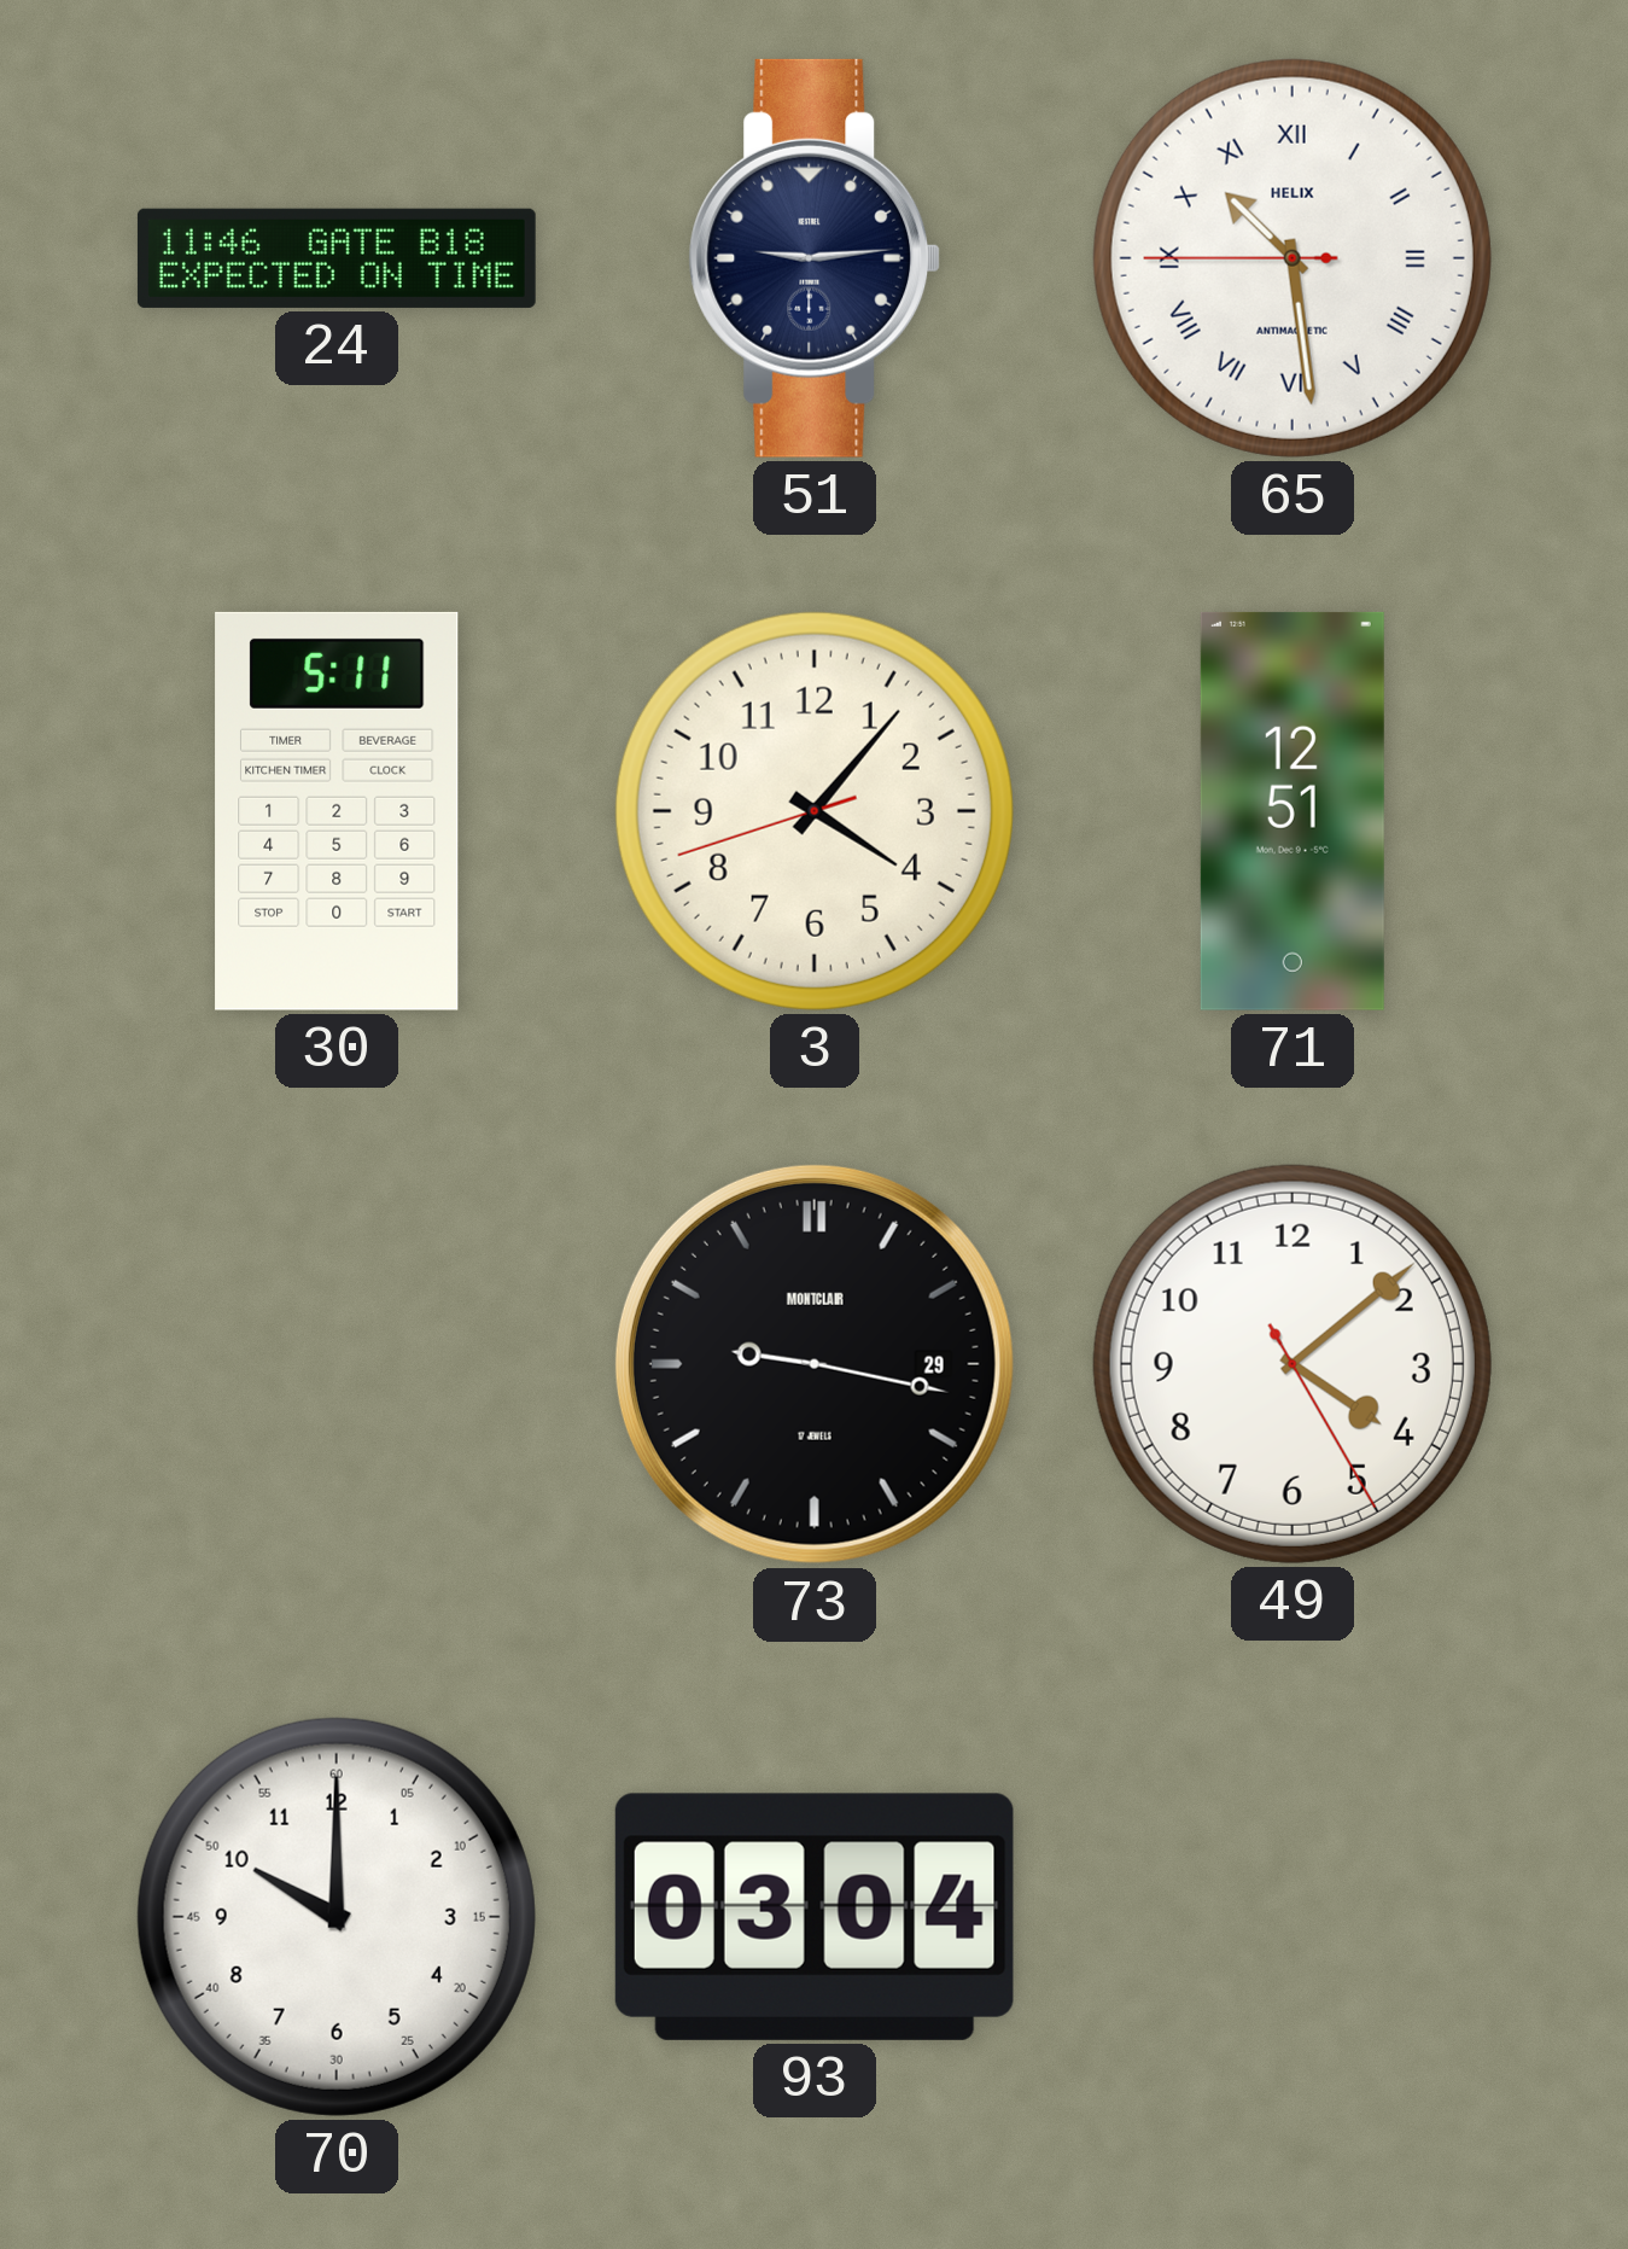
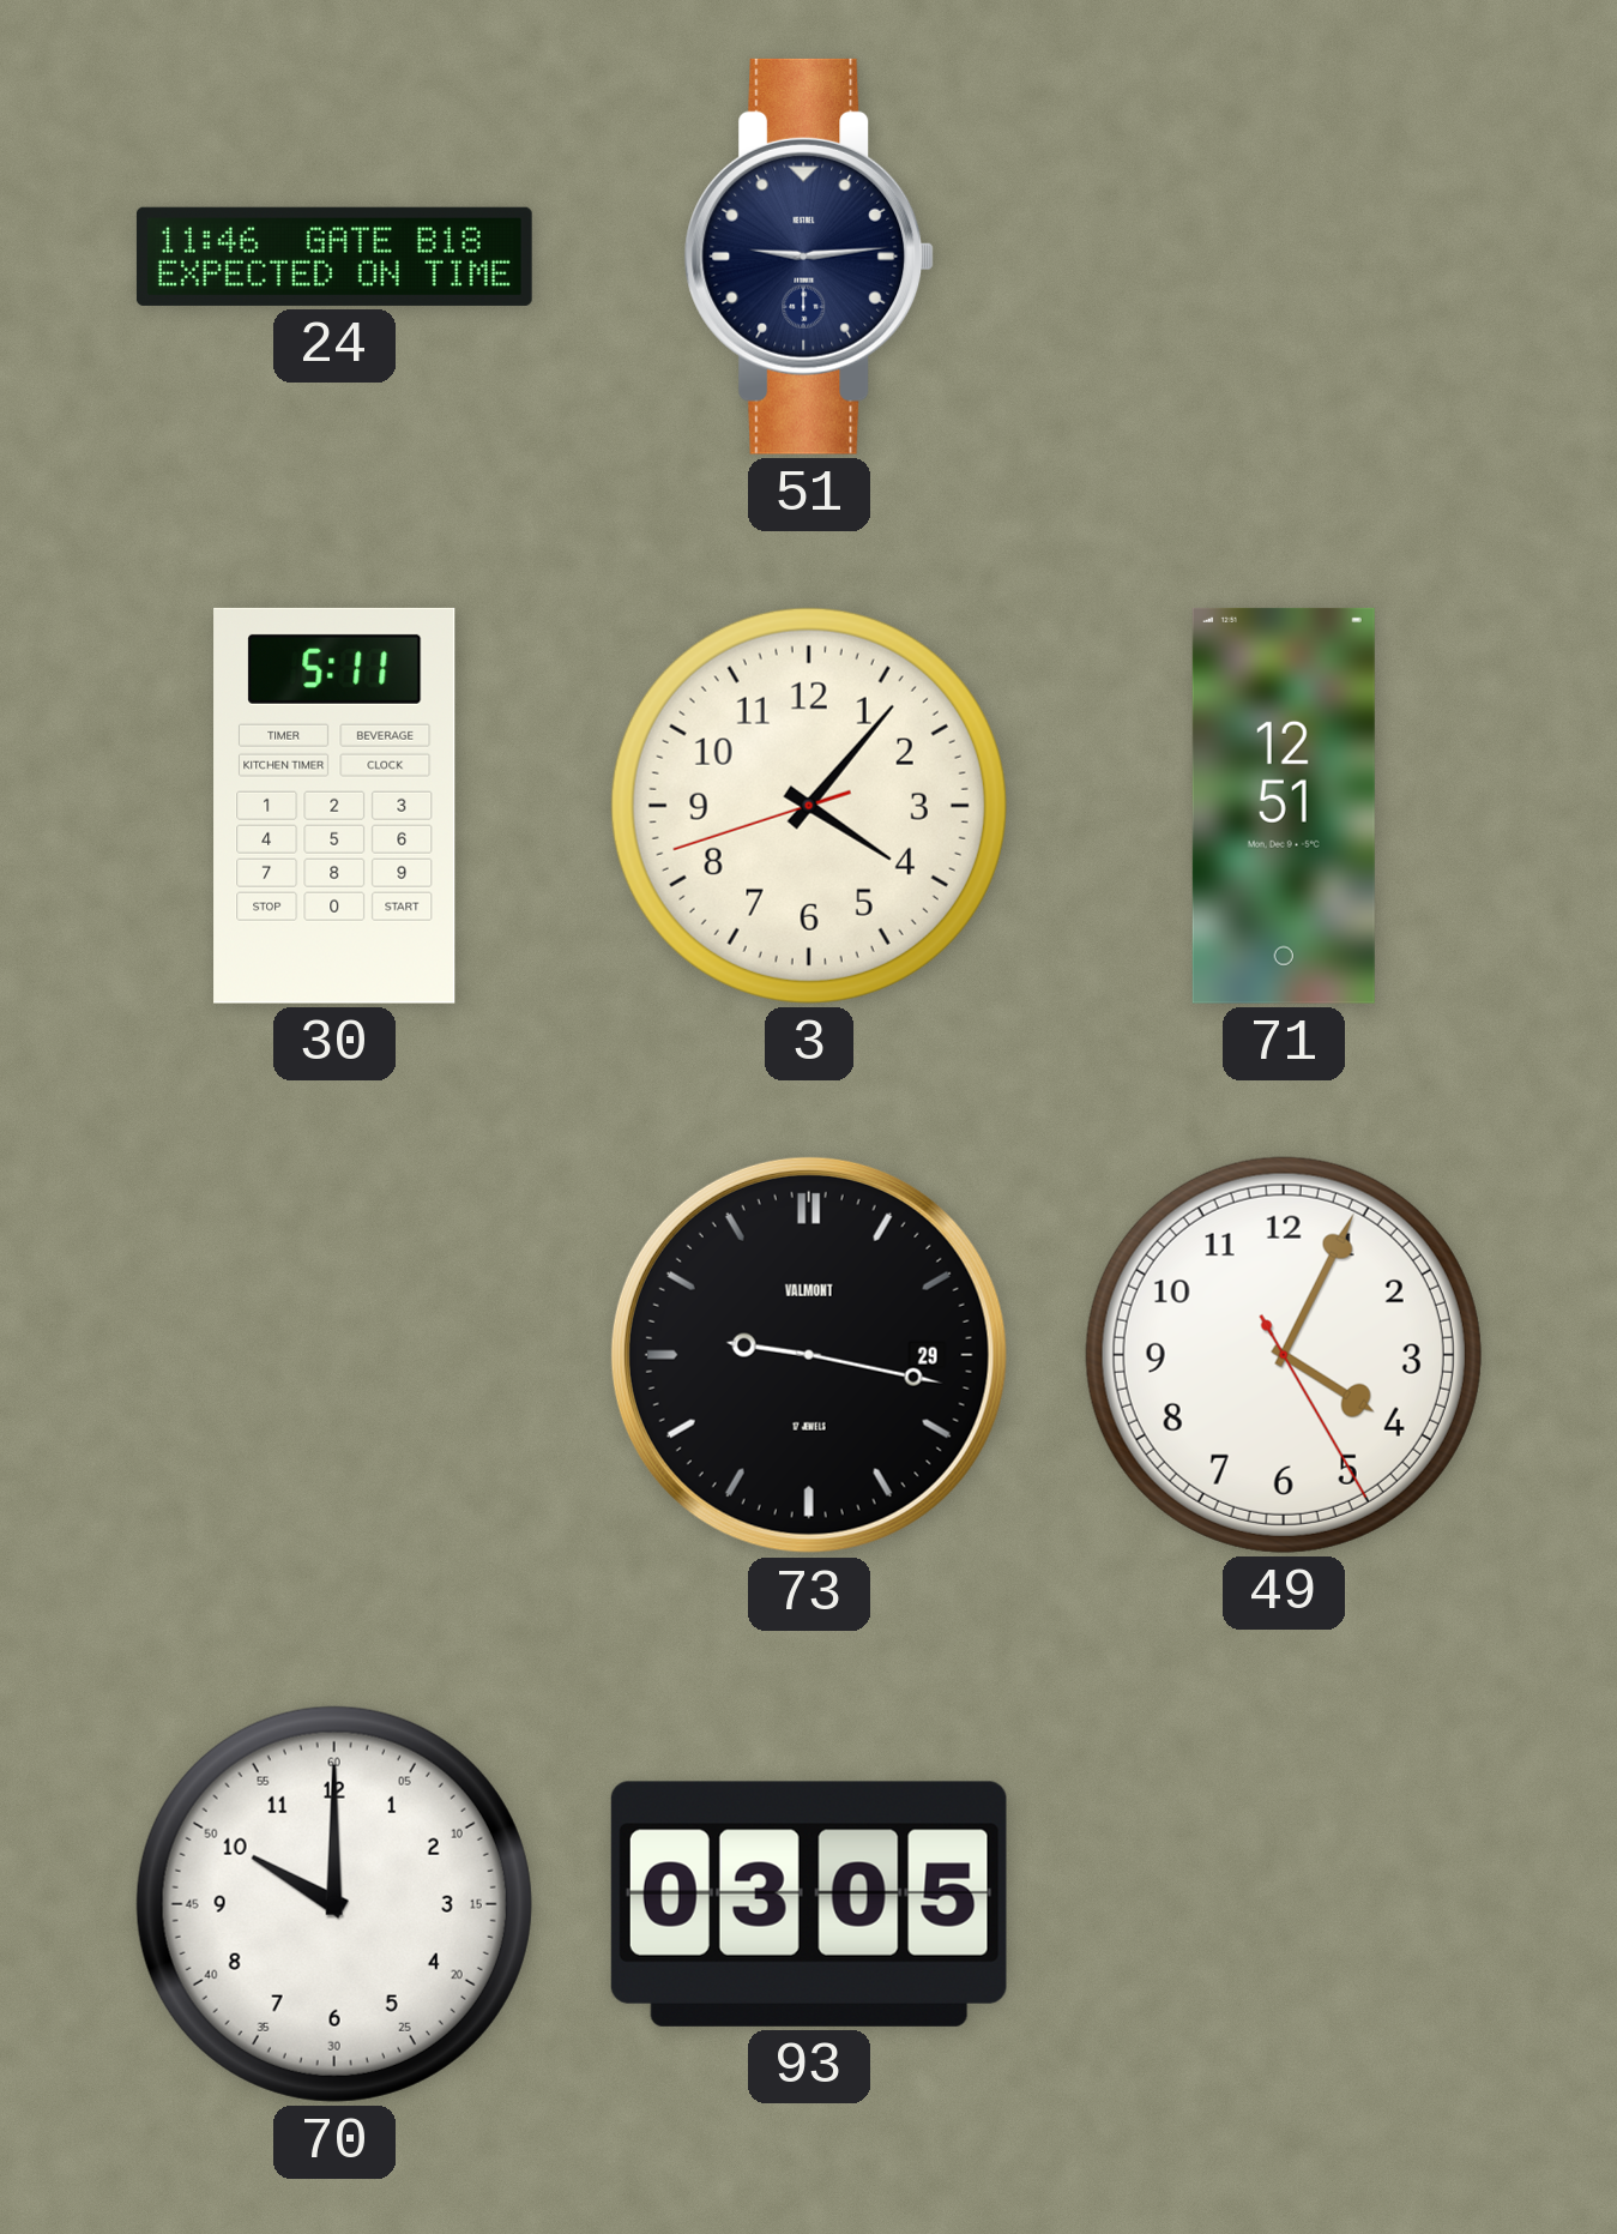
65: 10:28 -> none
73 brand: MONTCLAIR -> VALMONT
49: 4:08 -> 4:04
93: 03:04 -> 03:05
